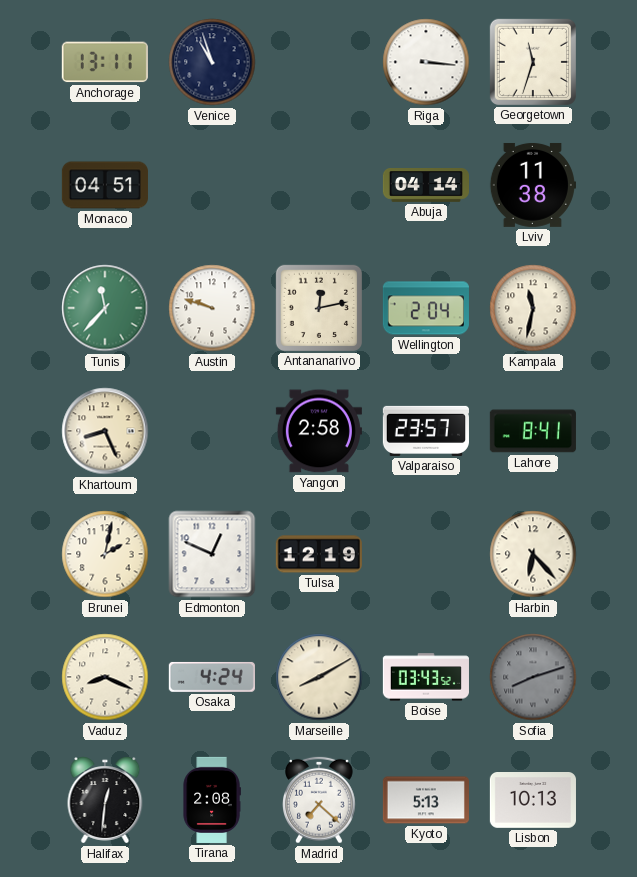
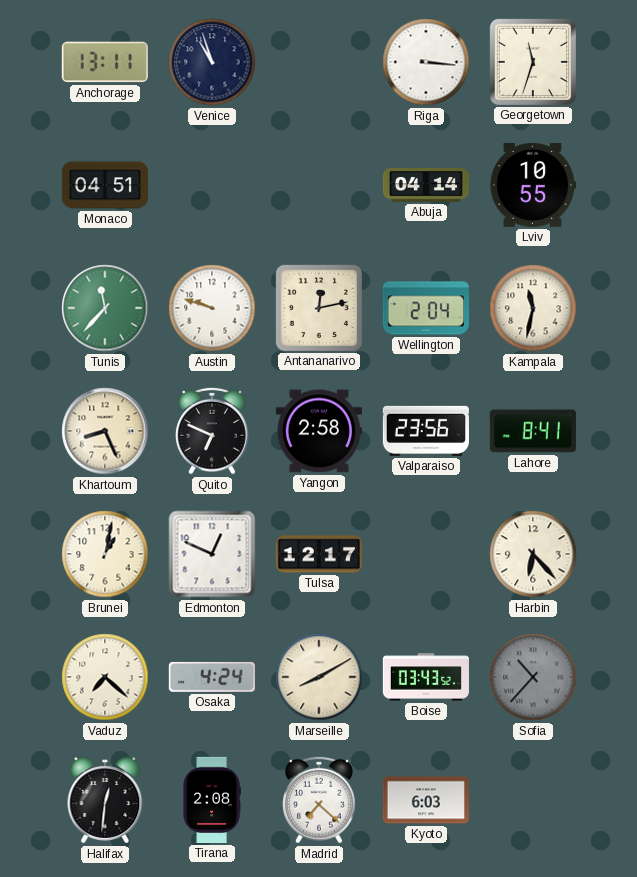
Lviv: 11:38 -> 10:55
Quito: none -> 6:49
Valparaiso: 23:57 -> 23:56
Brunei: 2:02 -> 1:02
Tulsa: 12:19 -> 12:17
Vaduz: 8:19 -> 7:22
Sofia: 8:12 -> 10:37
Kyoto: 5:13 -> 6:03
Lisbon: 10:13 -> none
